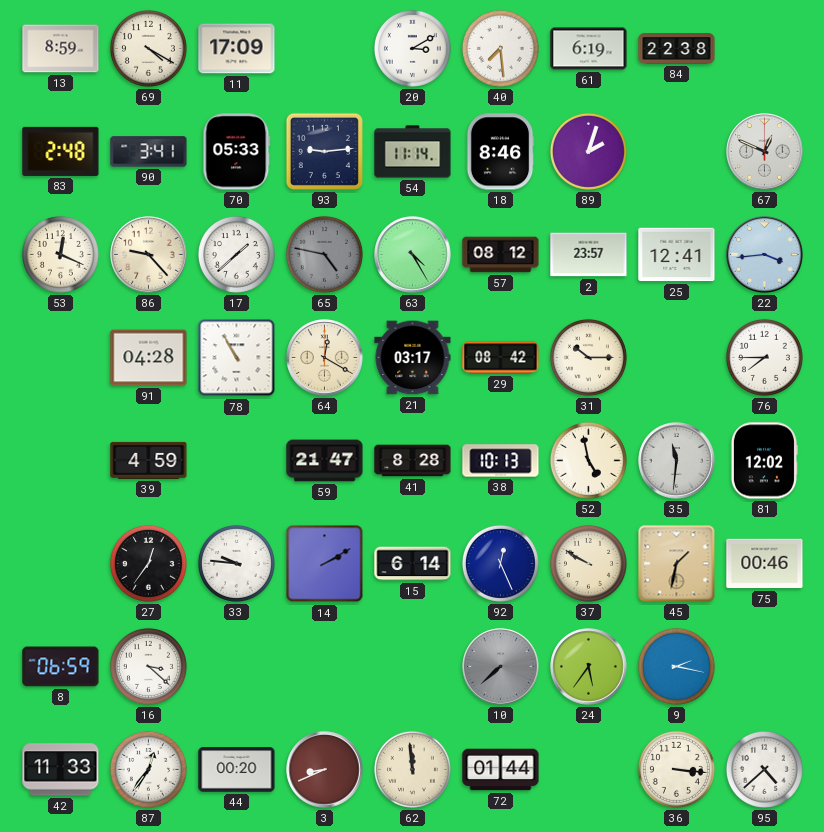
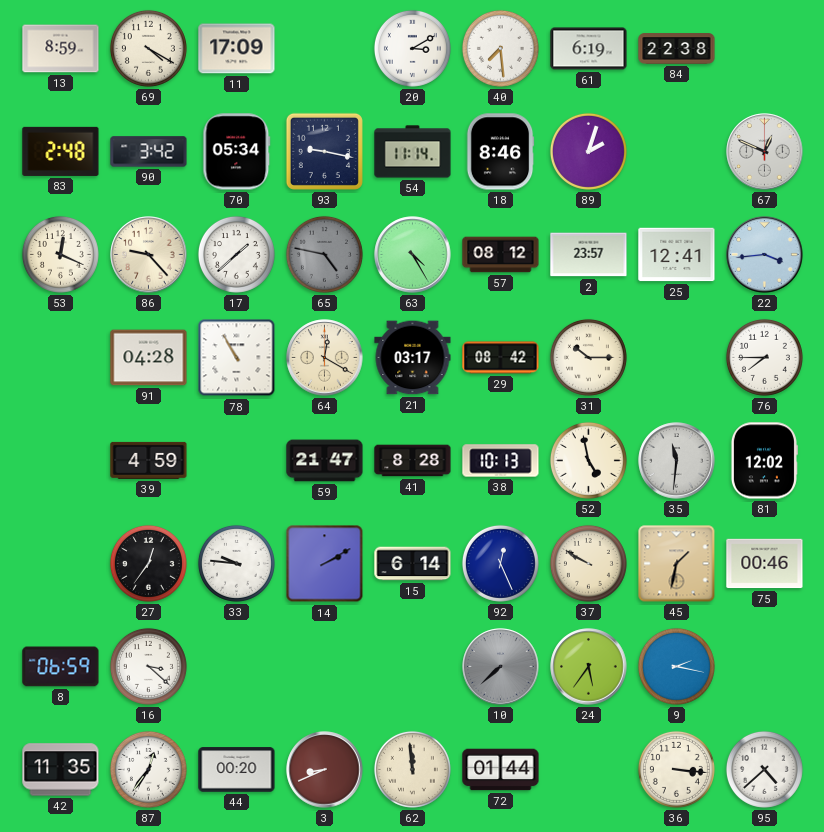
90: 3:41 -> 3:42
70: 05:33 -> 05:34
93: 9:14 -> 9:17
42: 11:33 -> 11:35
